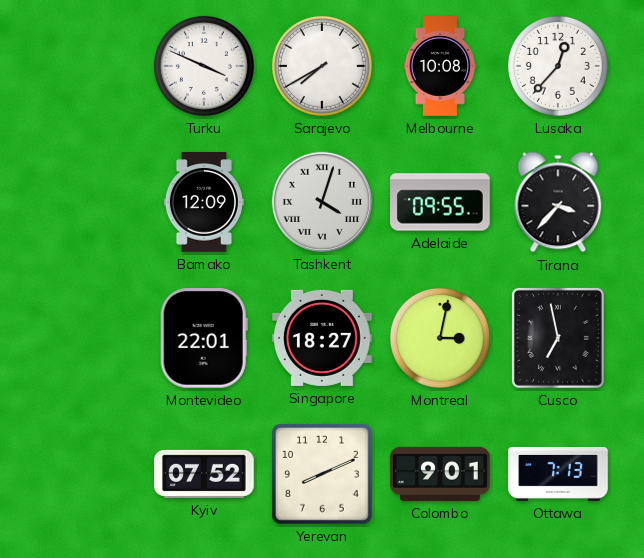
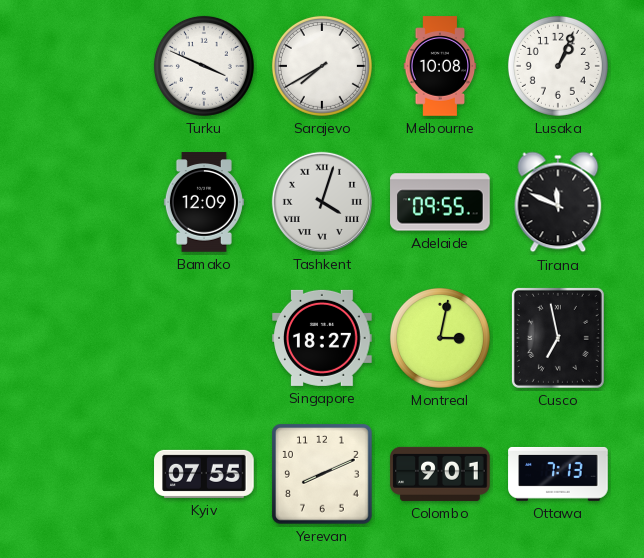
Lusaka: 12:37 -> 1:04
Tirana: 3:37 -> 11:49
Montevideo: 22:01 -> none
Kyiv: 07:52 -> 07:55
